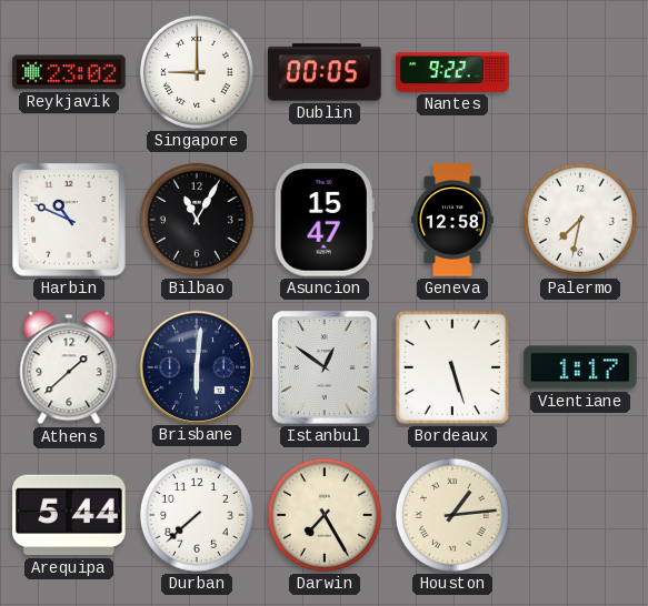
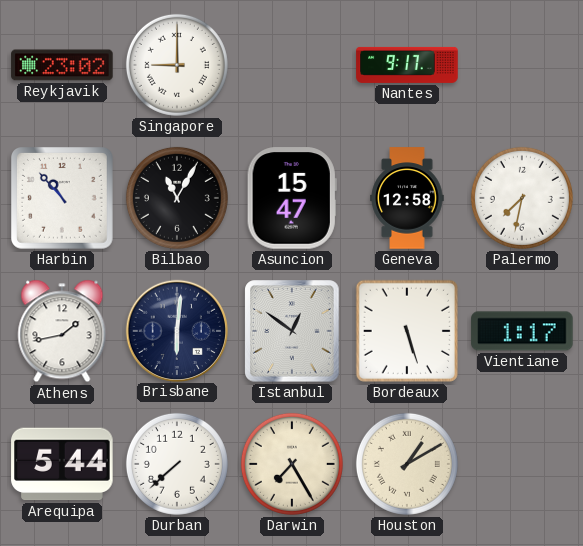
Dublin: 00:05 -> none
Nantes: 9:22 -> 9:17
Harbin: 10:49 -> 10:53
Athens: 1:38 -> 1:43
Houston: 1:14 -> 1:10
